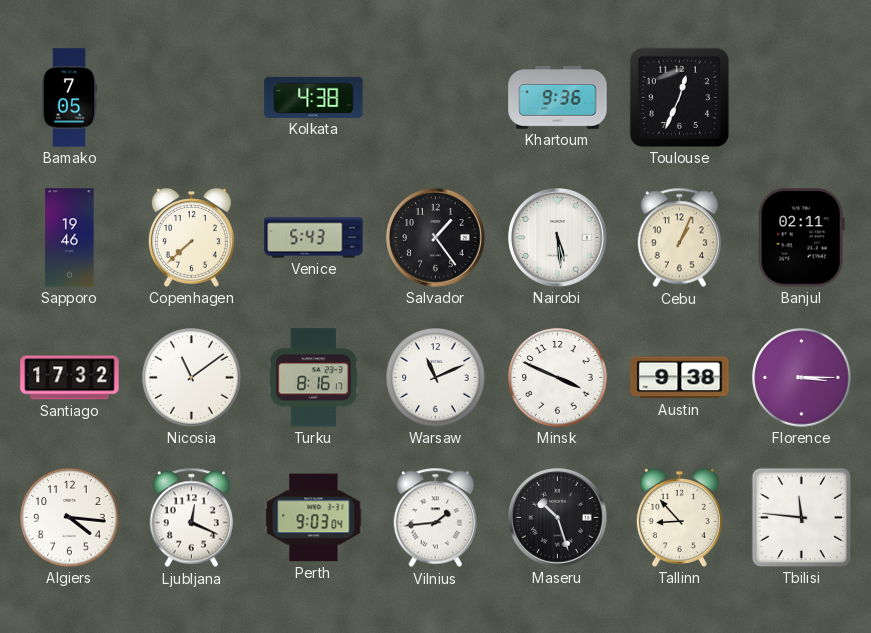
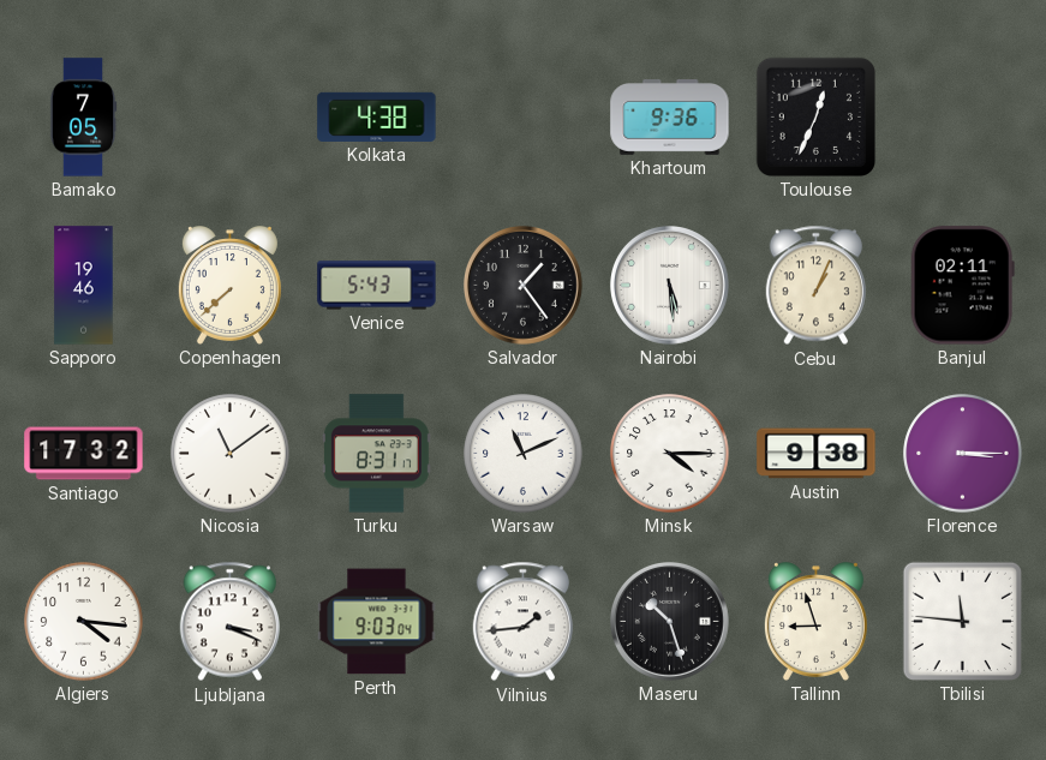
Turku: 8:16 -> 8:31
Minsk: 3:49 -> 4:15
Ljubljana: 12:19 -> 3:19
Tallinn: 8:53 -> 8:57
